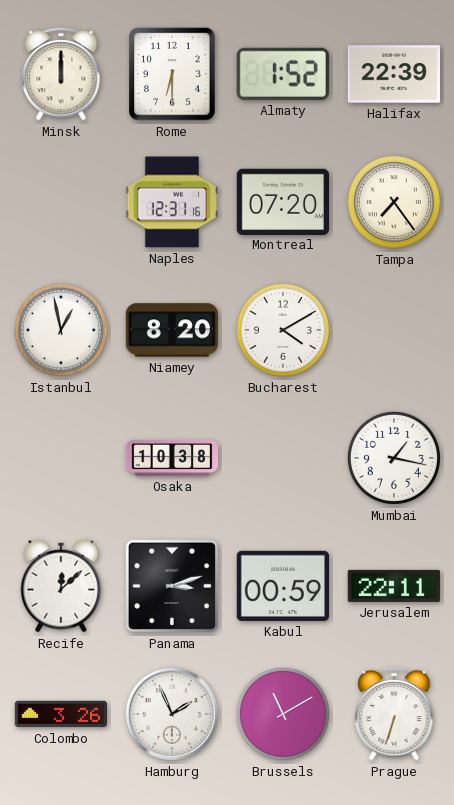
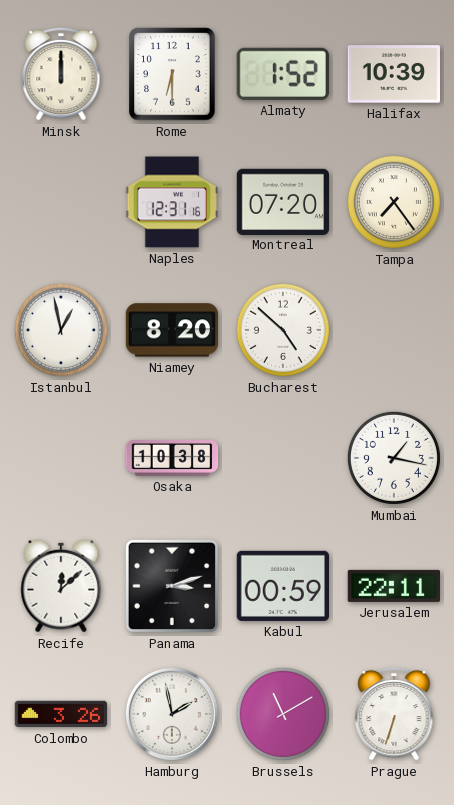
Halifax: 22:39 -> 10:39
Bucharest: 4:10 -> 4:52
Hamburg: 1:56 -> 1:58
